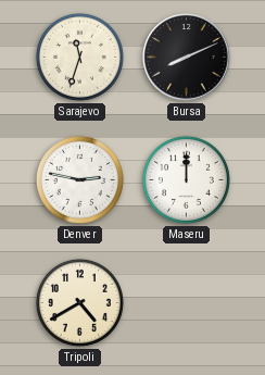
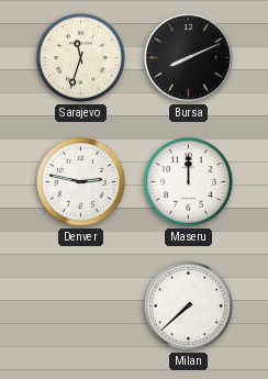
Tripoli: 4:40 -> none
Milan: none -> 7:38
